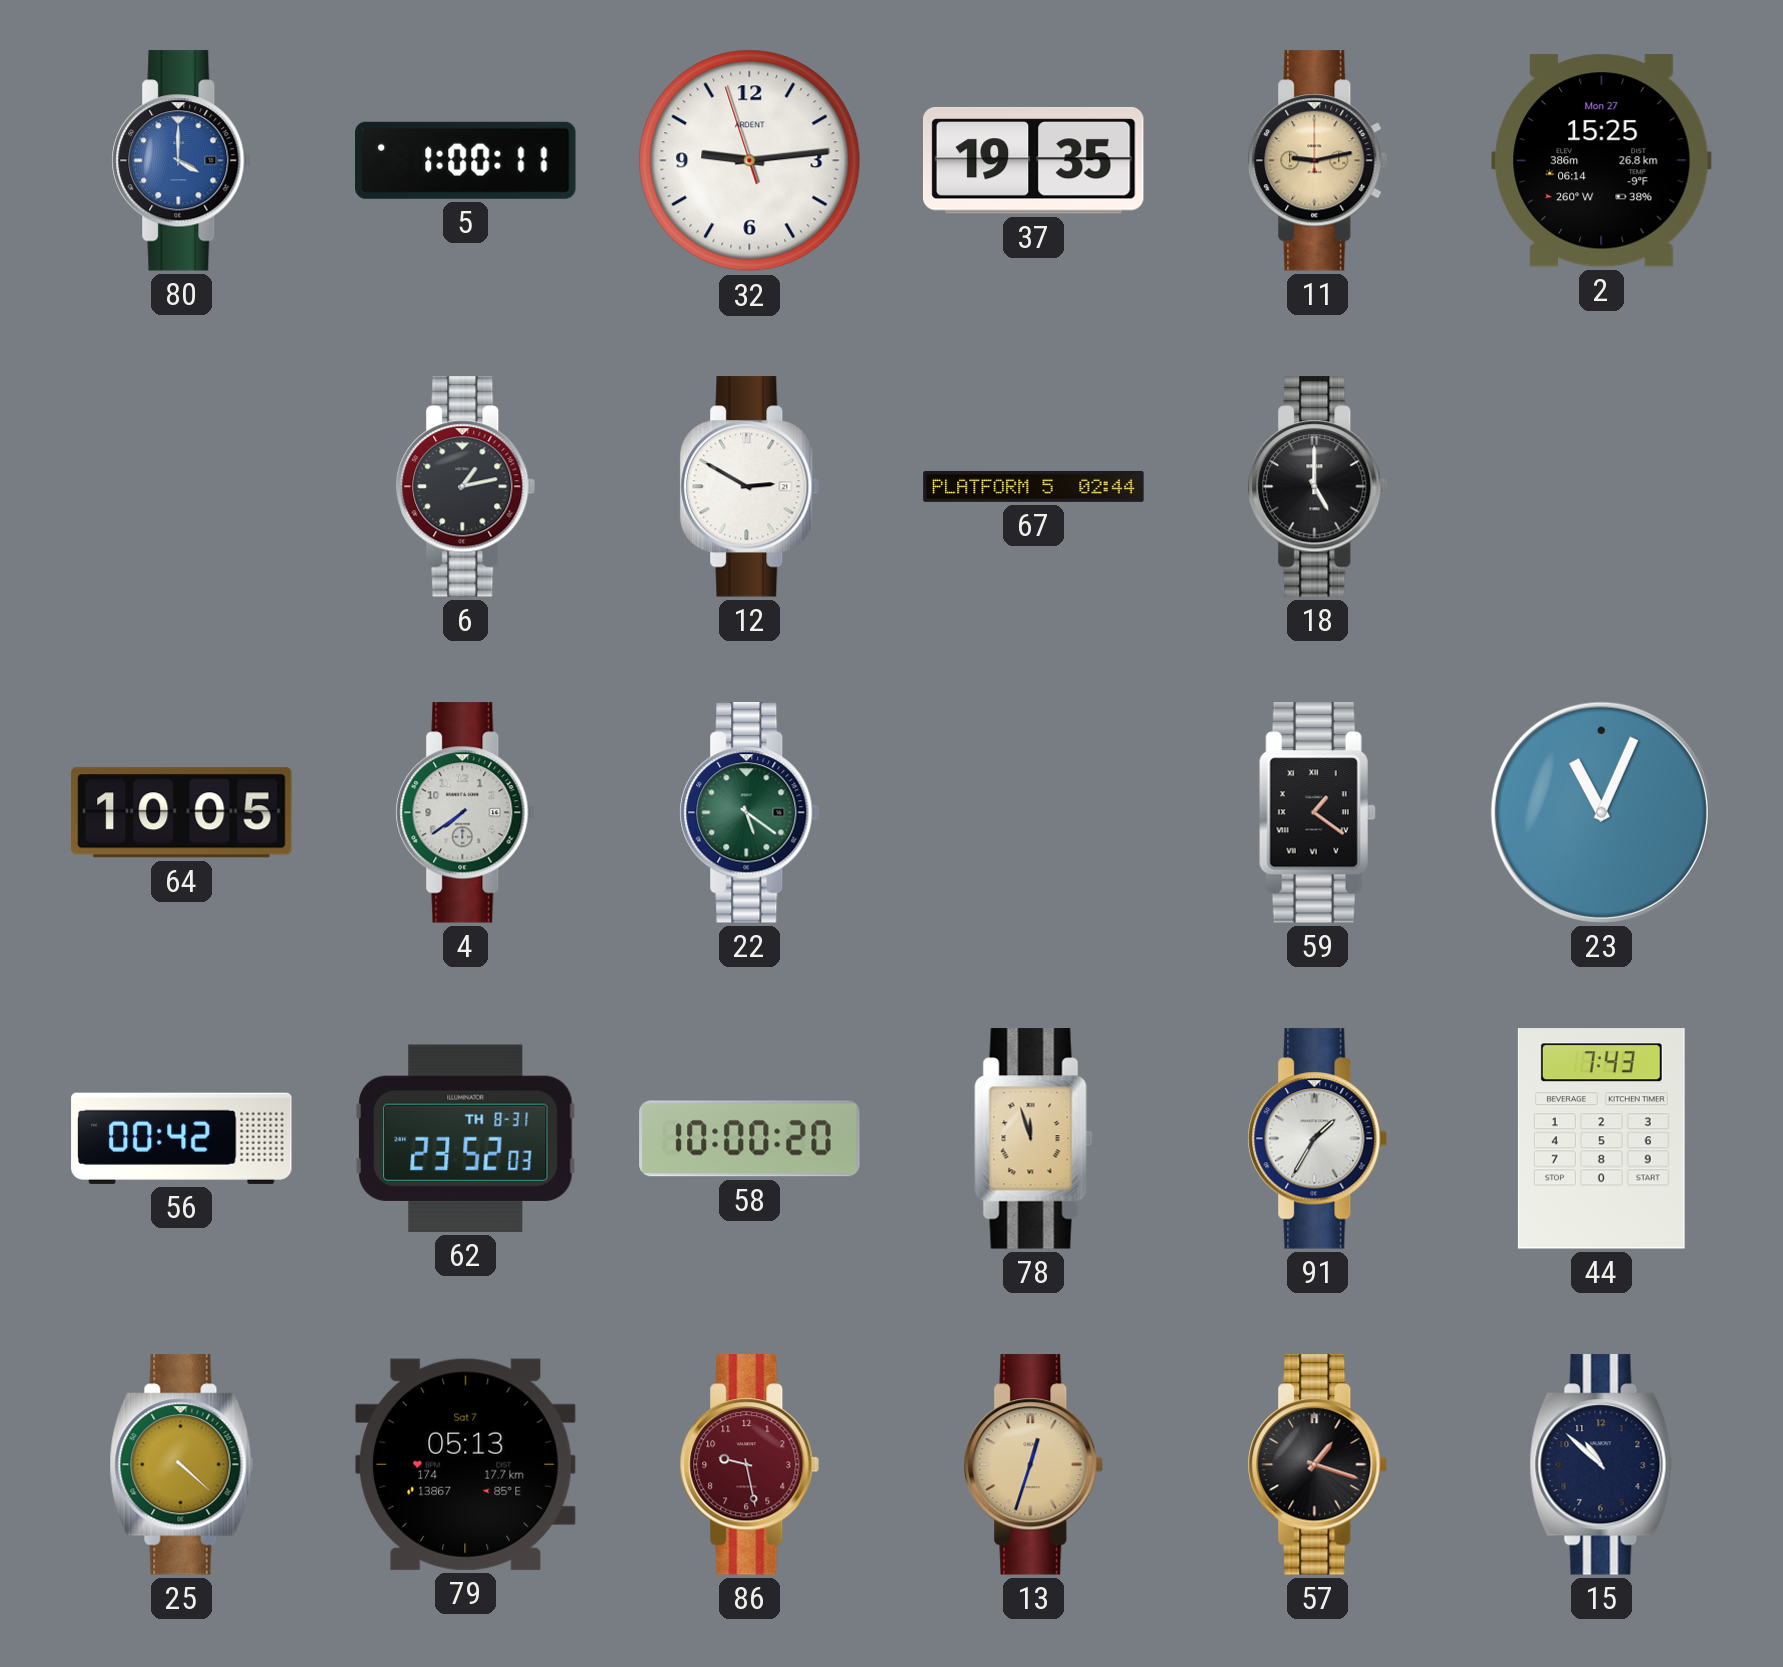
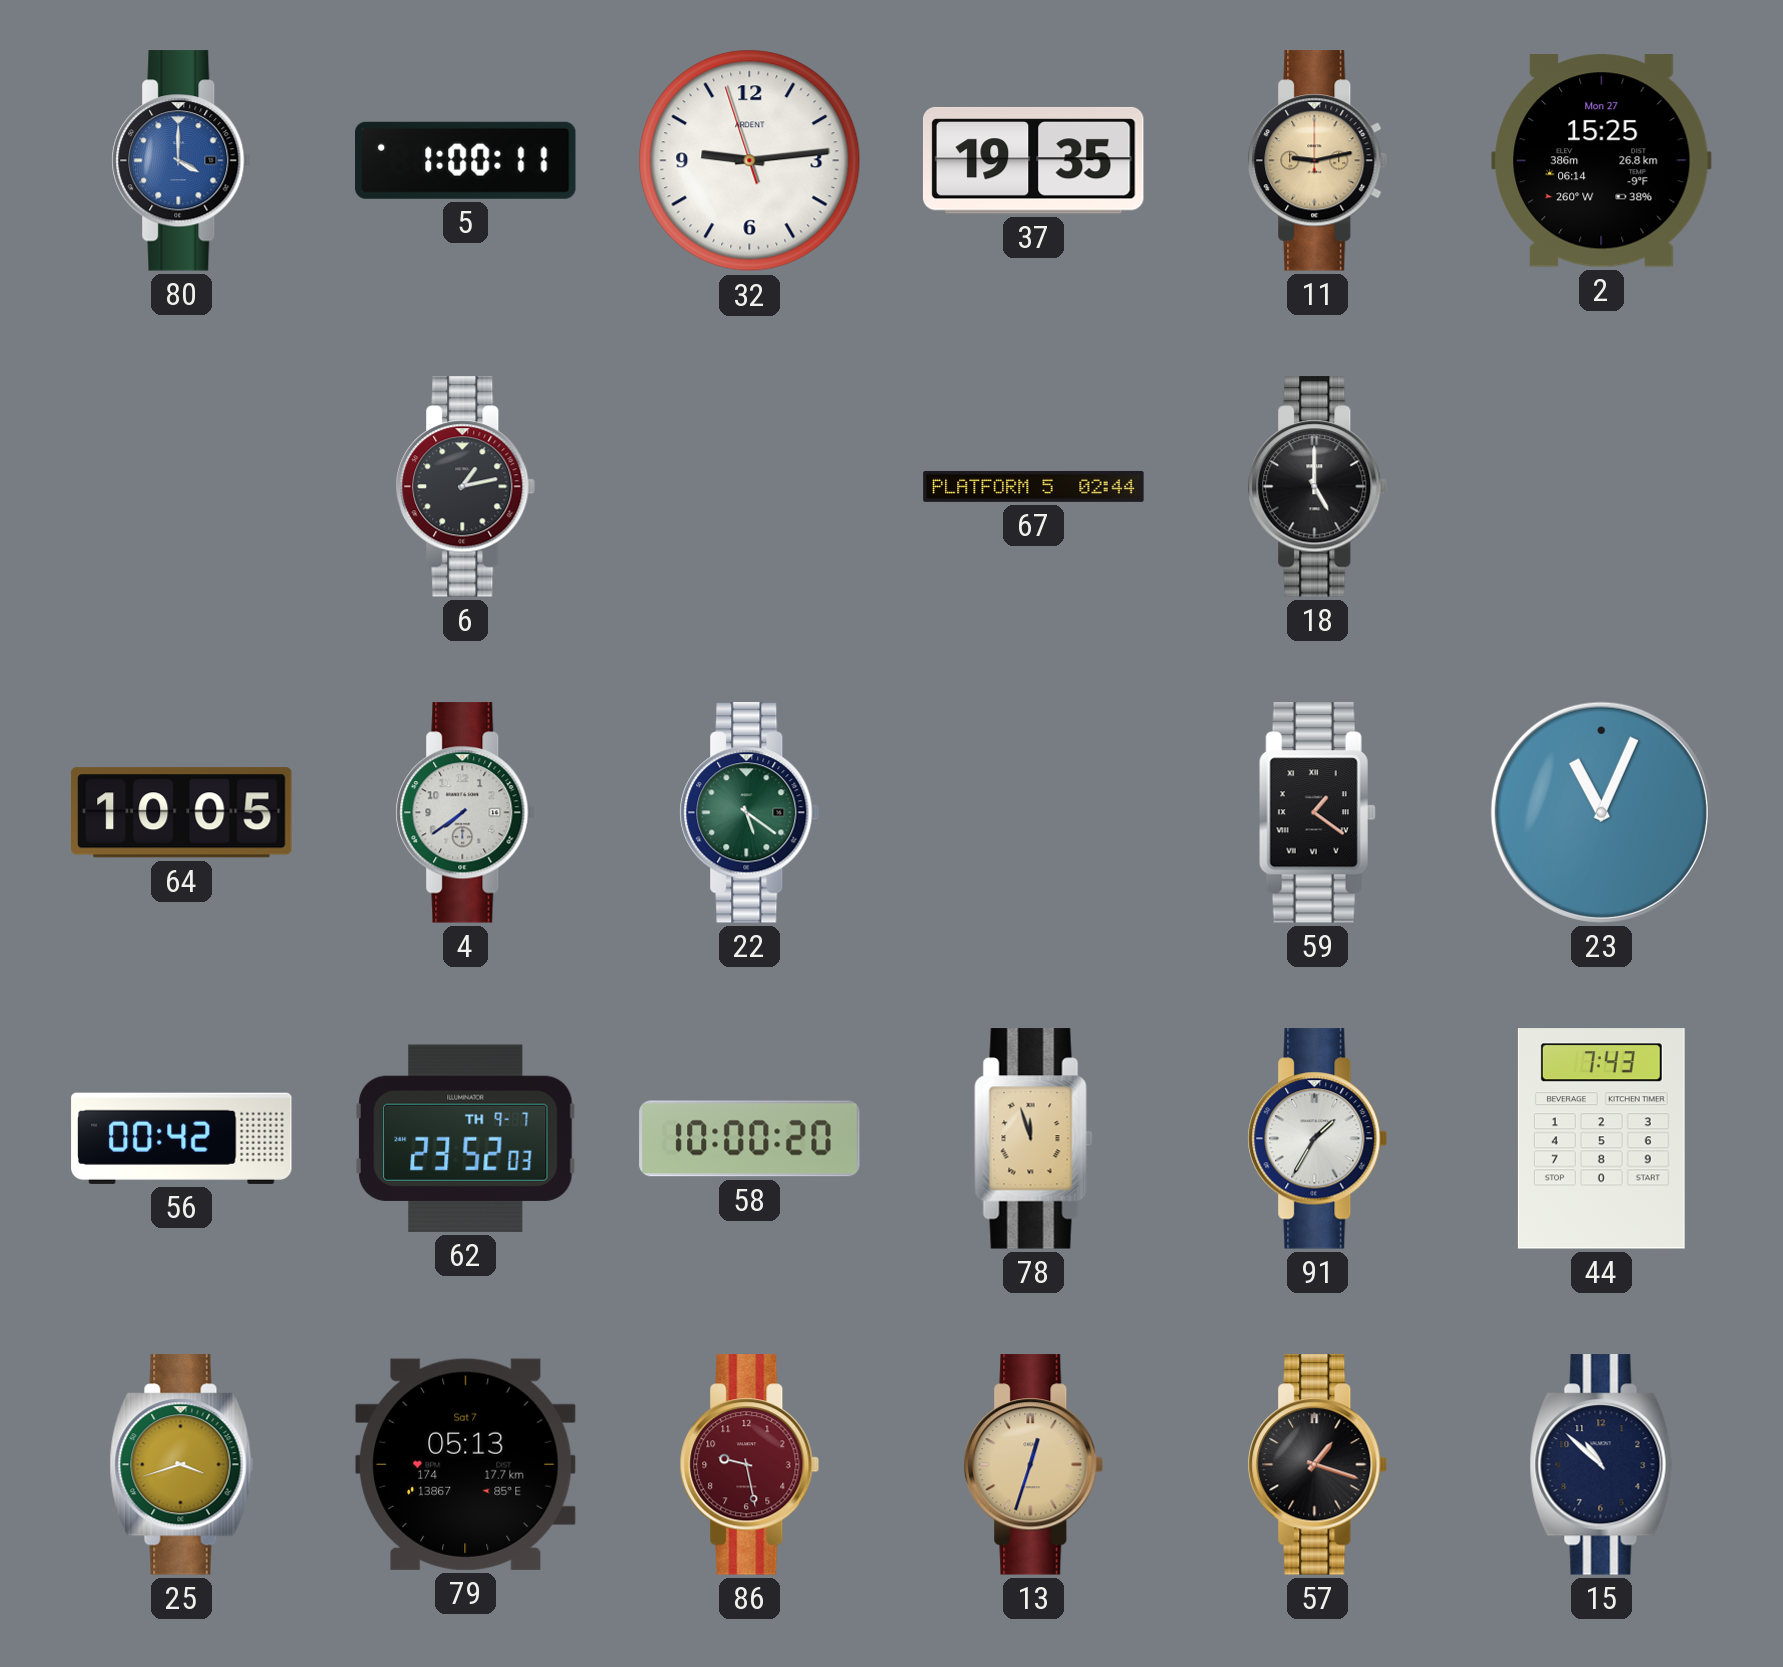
12: 2:50 -> none
62 date: TH 8-31 -> TH 9-7
25: 4:22 -> 3:42
